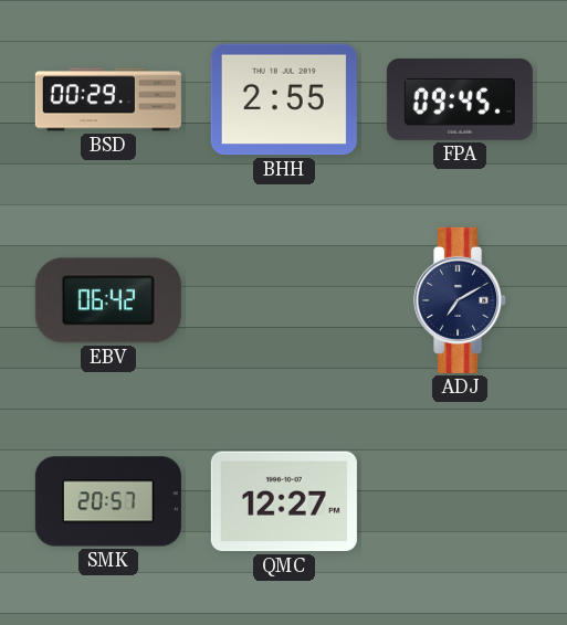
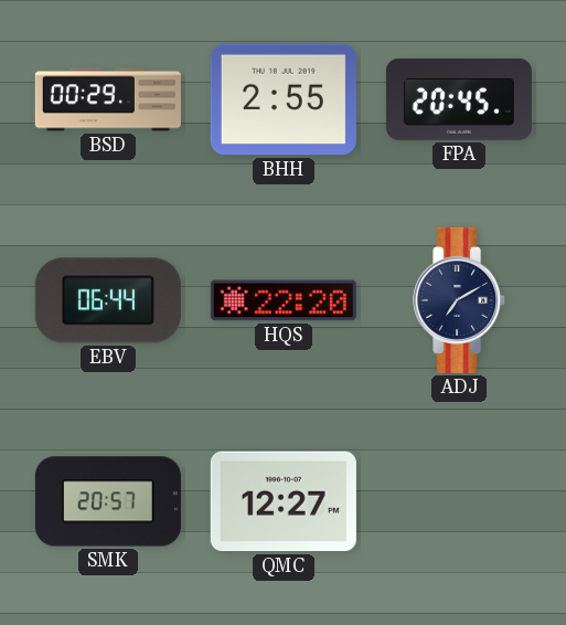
FPA: 09:45 -> 20:45
EBV: 06:42 -> 06:44
HQS: none -> 22:20
